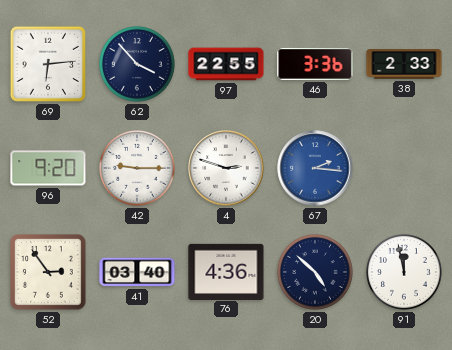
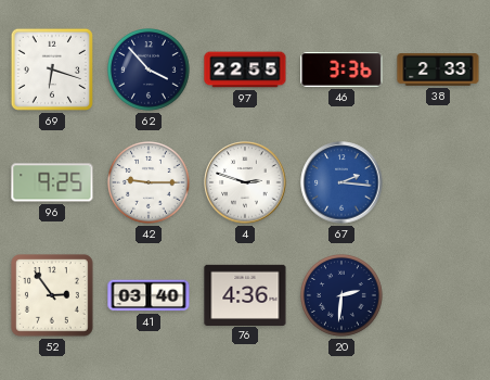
69: 6:14 -> 6:18
96: 9:20 -> 9:25
20: 4:52 -> 2:31
91: 11:58 -> none
